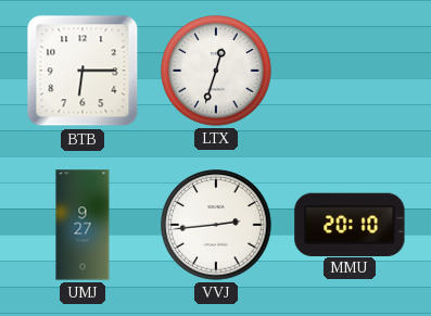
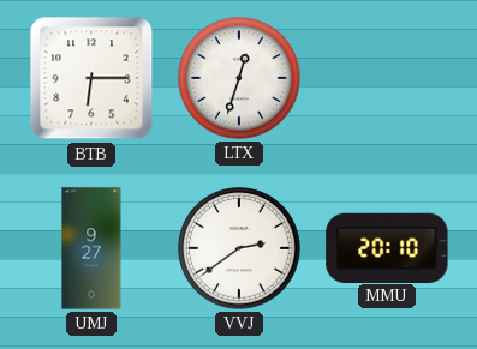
VVJ: 2:44 -> 2:39
